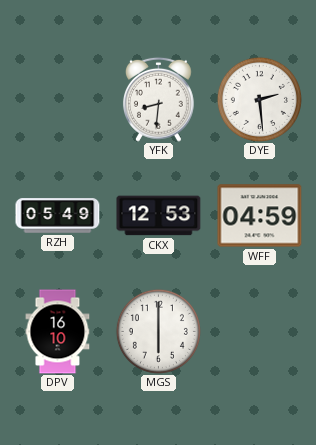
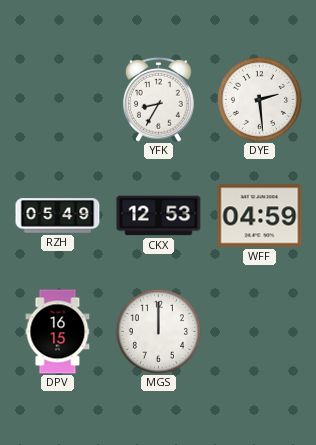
YFK: 8:31 -> 8:35
DPV: 16:10 -> 16:15
MGS: 6:00 -> 12:00
